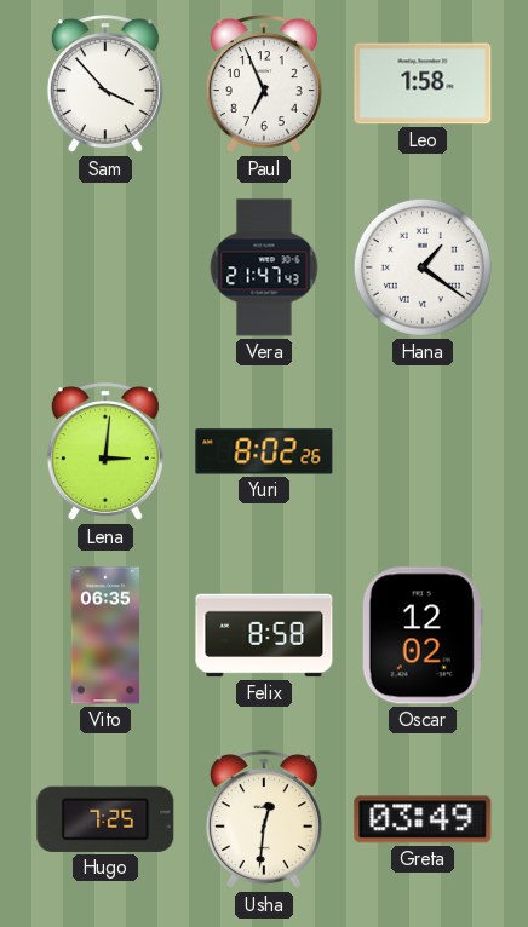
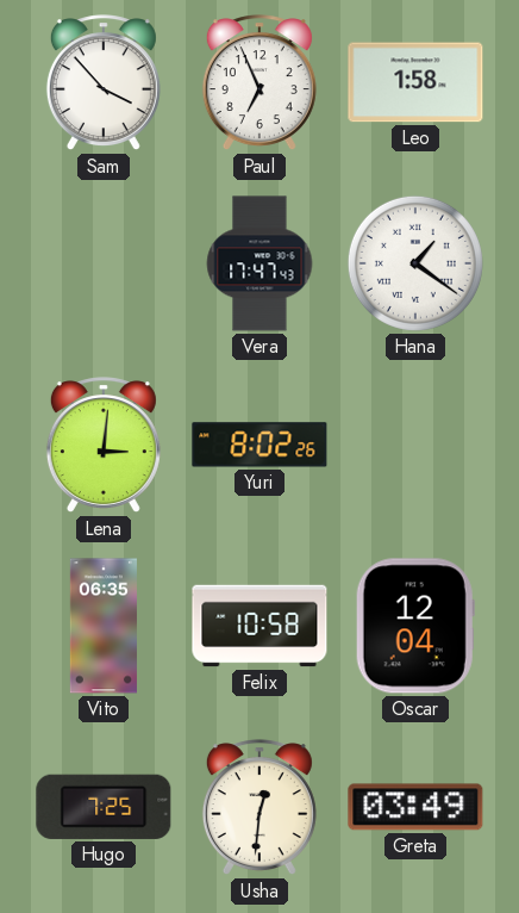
Vera: 21:47 -> 17:47
Felix: 8:58 -> 10:58
Oscar: 12:02 -> 12:04
